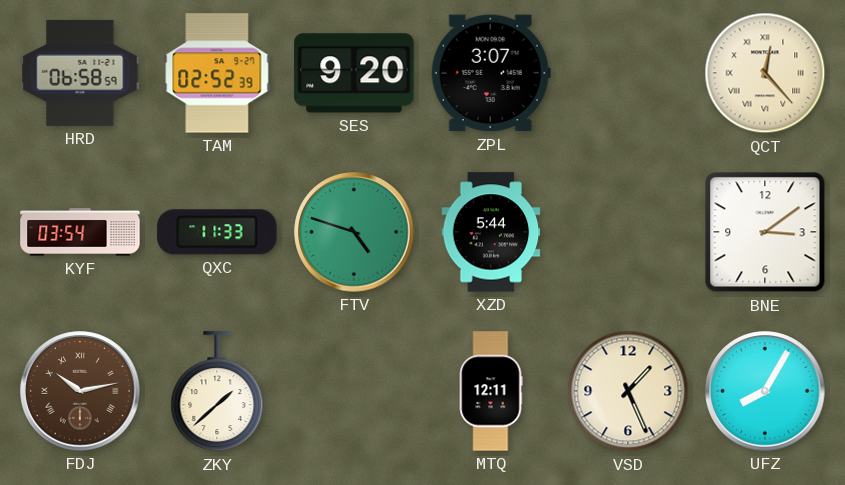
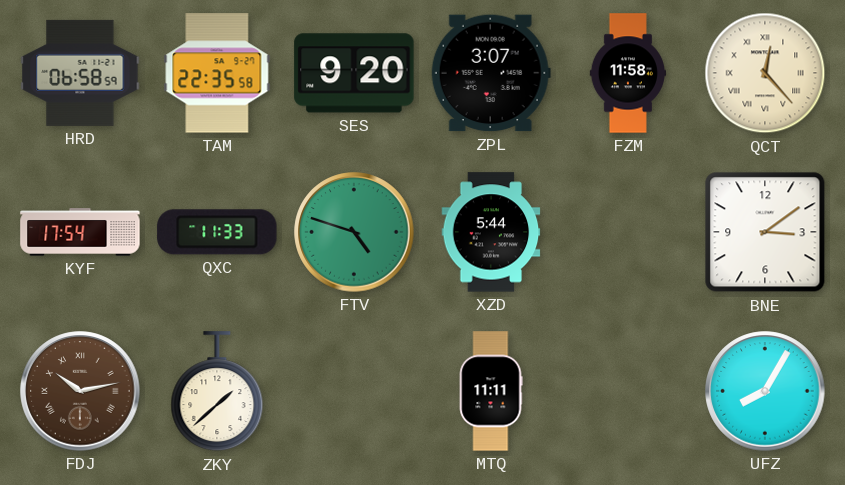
TAM: 02:52 -> 22:35
FZM: none -> 11:58
KYF: 03:54 -> 17:54
MTQ: 12:11 -> 11:11
VSD: 1:26 -> none
